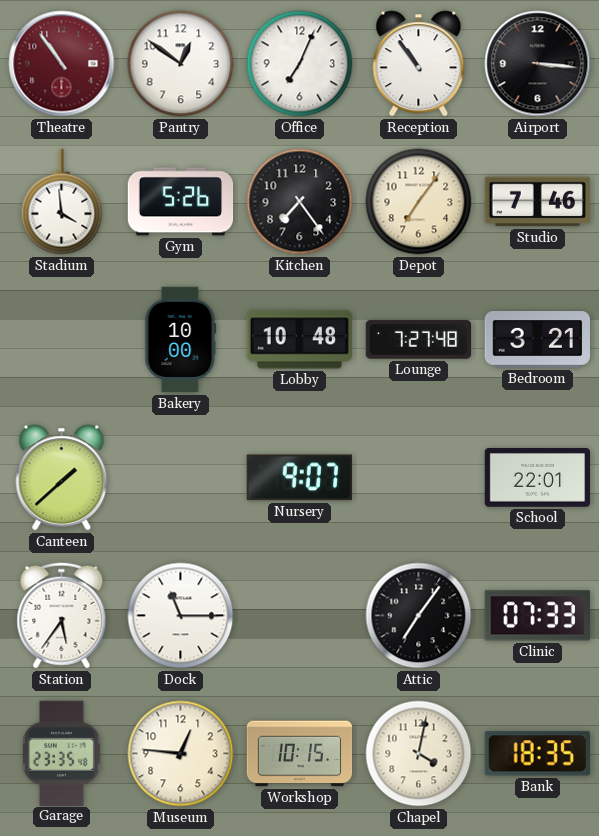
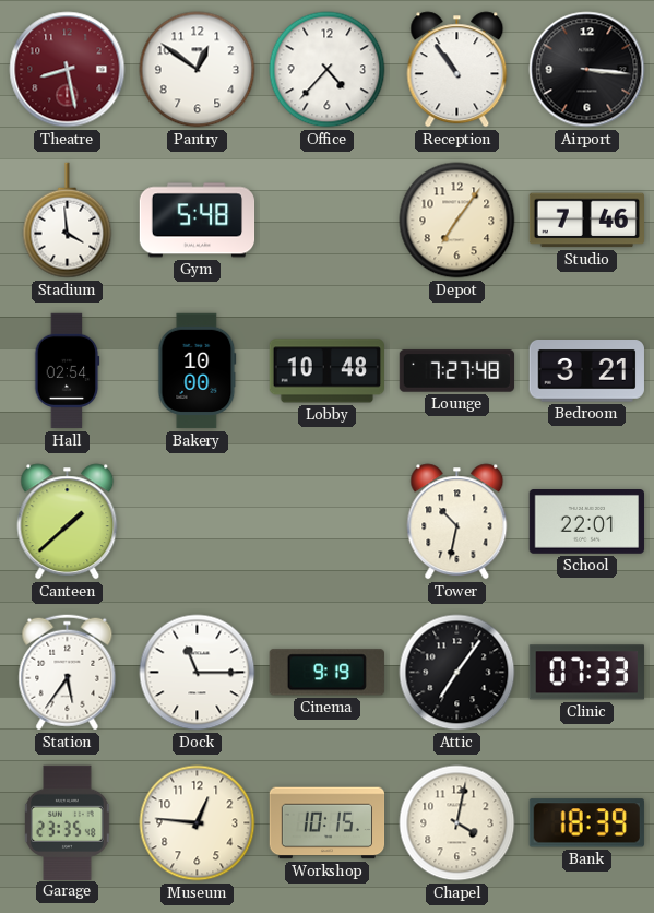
Theatre: 10:54 -> 8:28
Office: 7:04 -> 4:37
Gym: 5:26 -> 5:48
Kitchen: 7:24 -> none
Hall: none -> 02:54
Nursery: 9:07 -> none
Tower: none -> 10:32
Cinema: none -> 9:19
Bank: 18:35 -> 18:39
